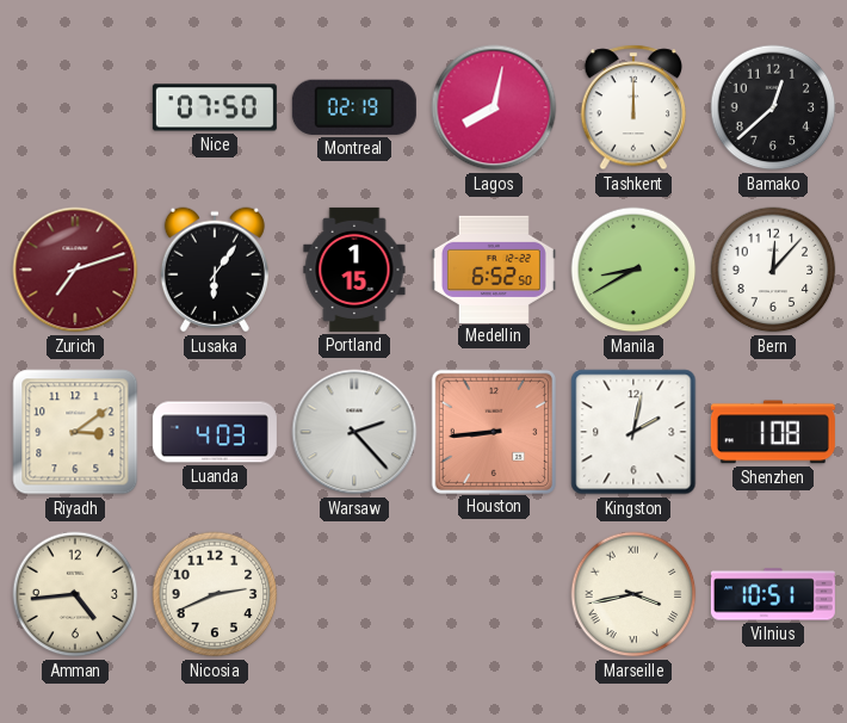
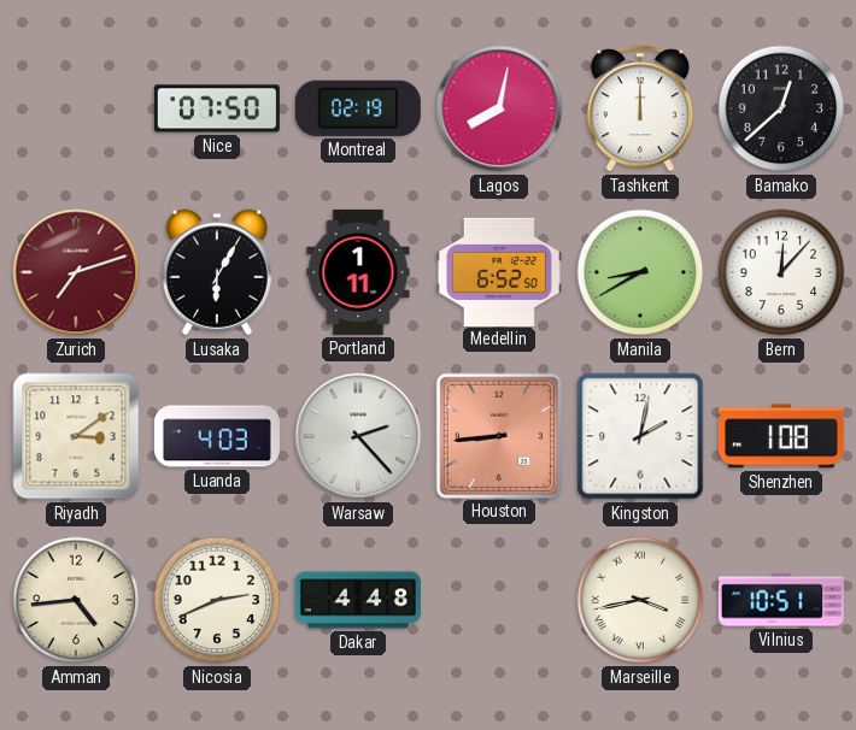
Lusaka: 6:06 -> 6:05
Portland: 1:15 -> 1:11
Dakar: none -> 4:48
